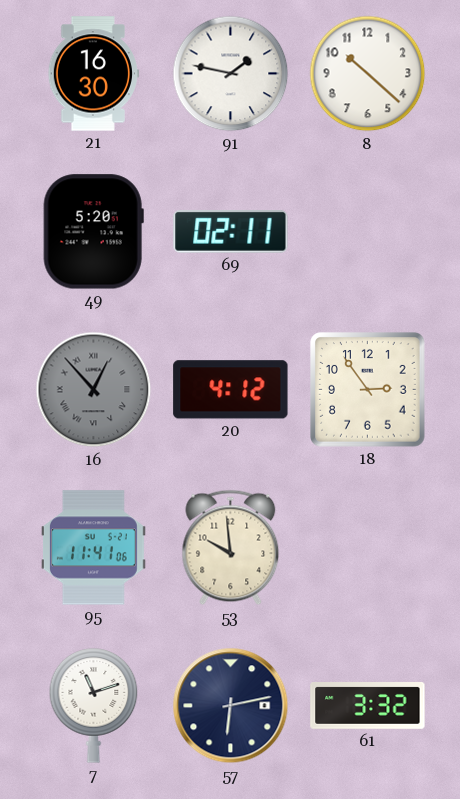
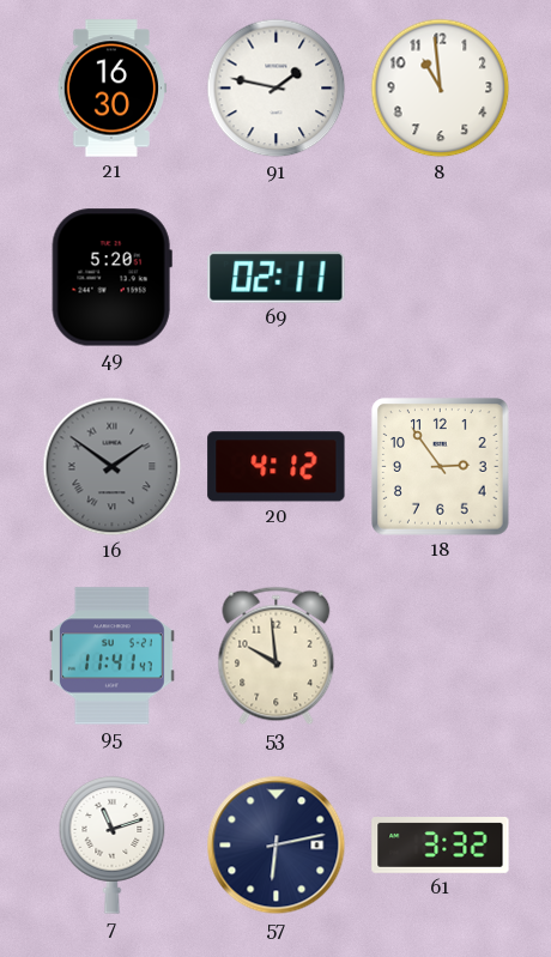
8: 10:22 -> 10:59
16: 12:53 -> 1:51
95: 11:41:06 -> 11:41:47
